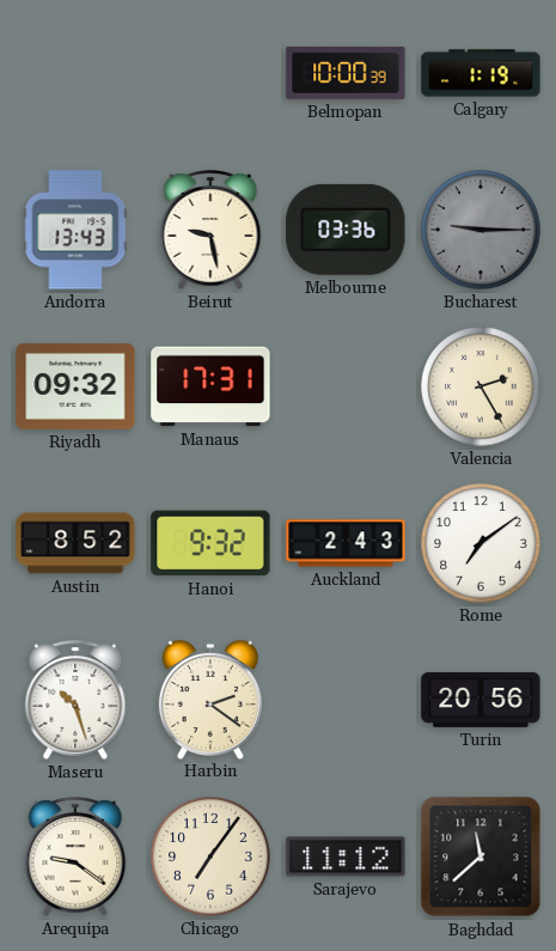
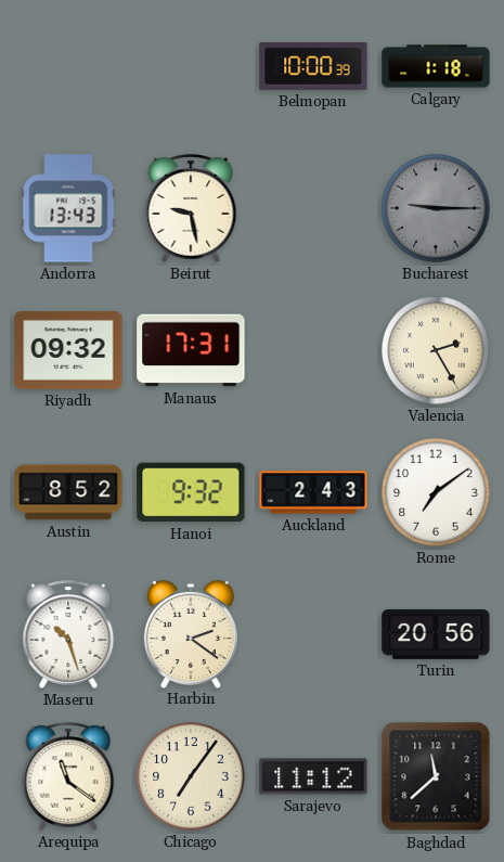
Calgary: 1:19 -> 1:18
Melbourne: 03:36 -> none
Arequipa: 9:21 -> 11:21
